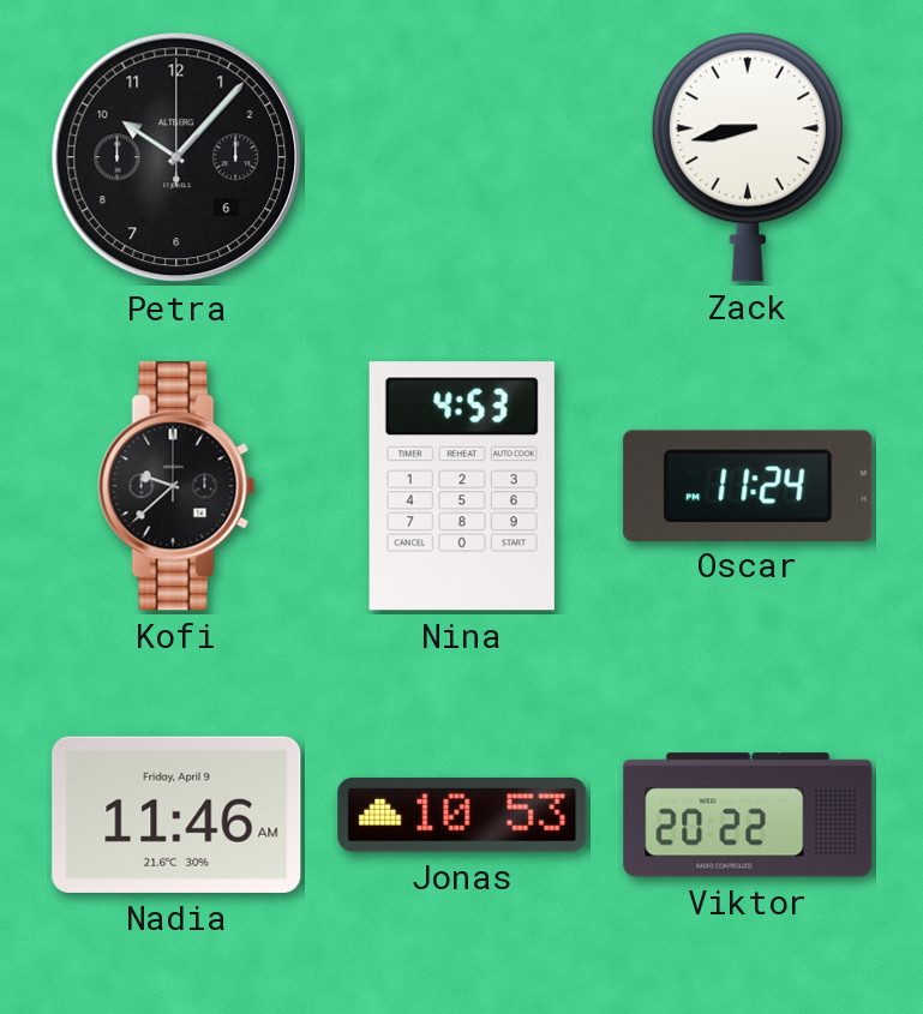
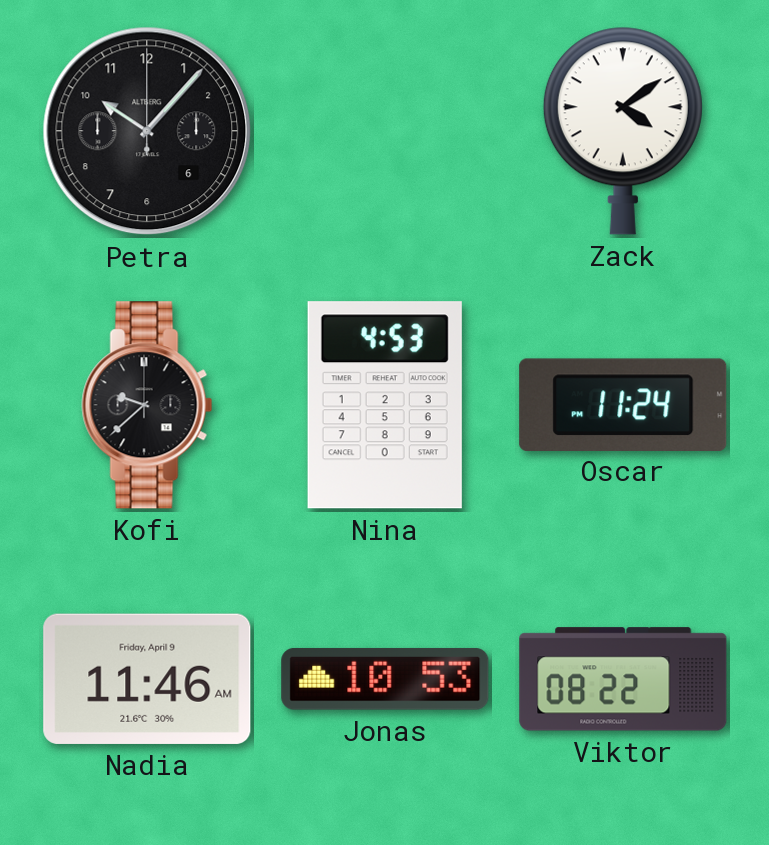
Zack: 8:43 -> 4:09
Viktor: 20:22 -> 08:22
